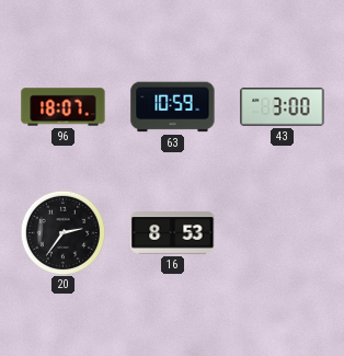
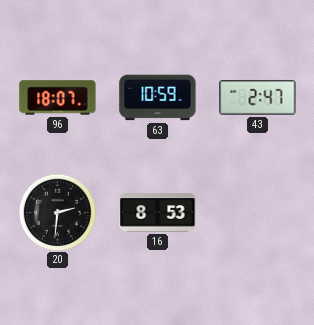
43: 3:00 -> 2:47
20: 2:36 -> 2:31
